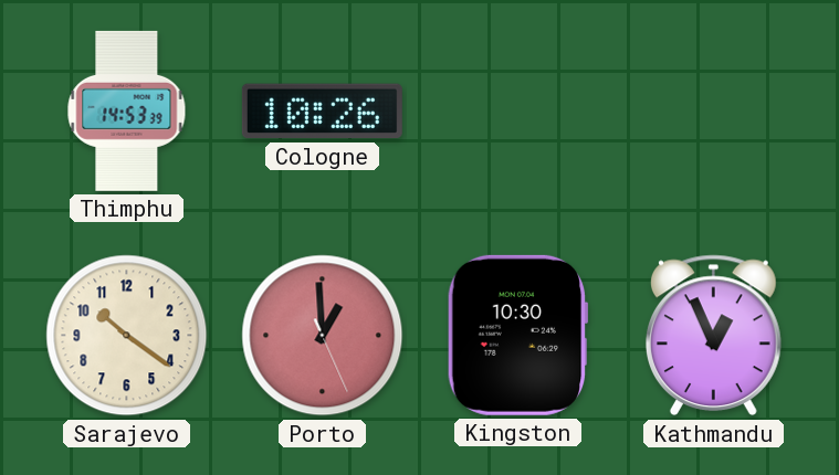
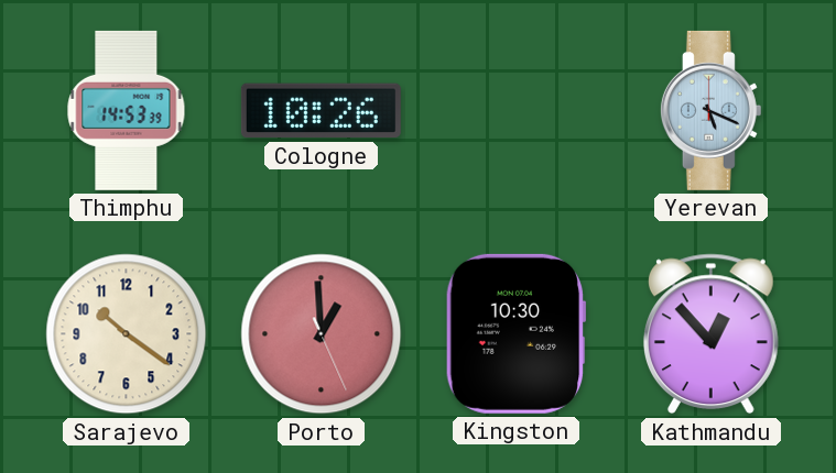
Yerevan: none -> 5:19
Kathmandu: 12:56 -> 12:53
